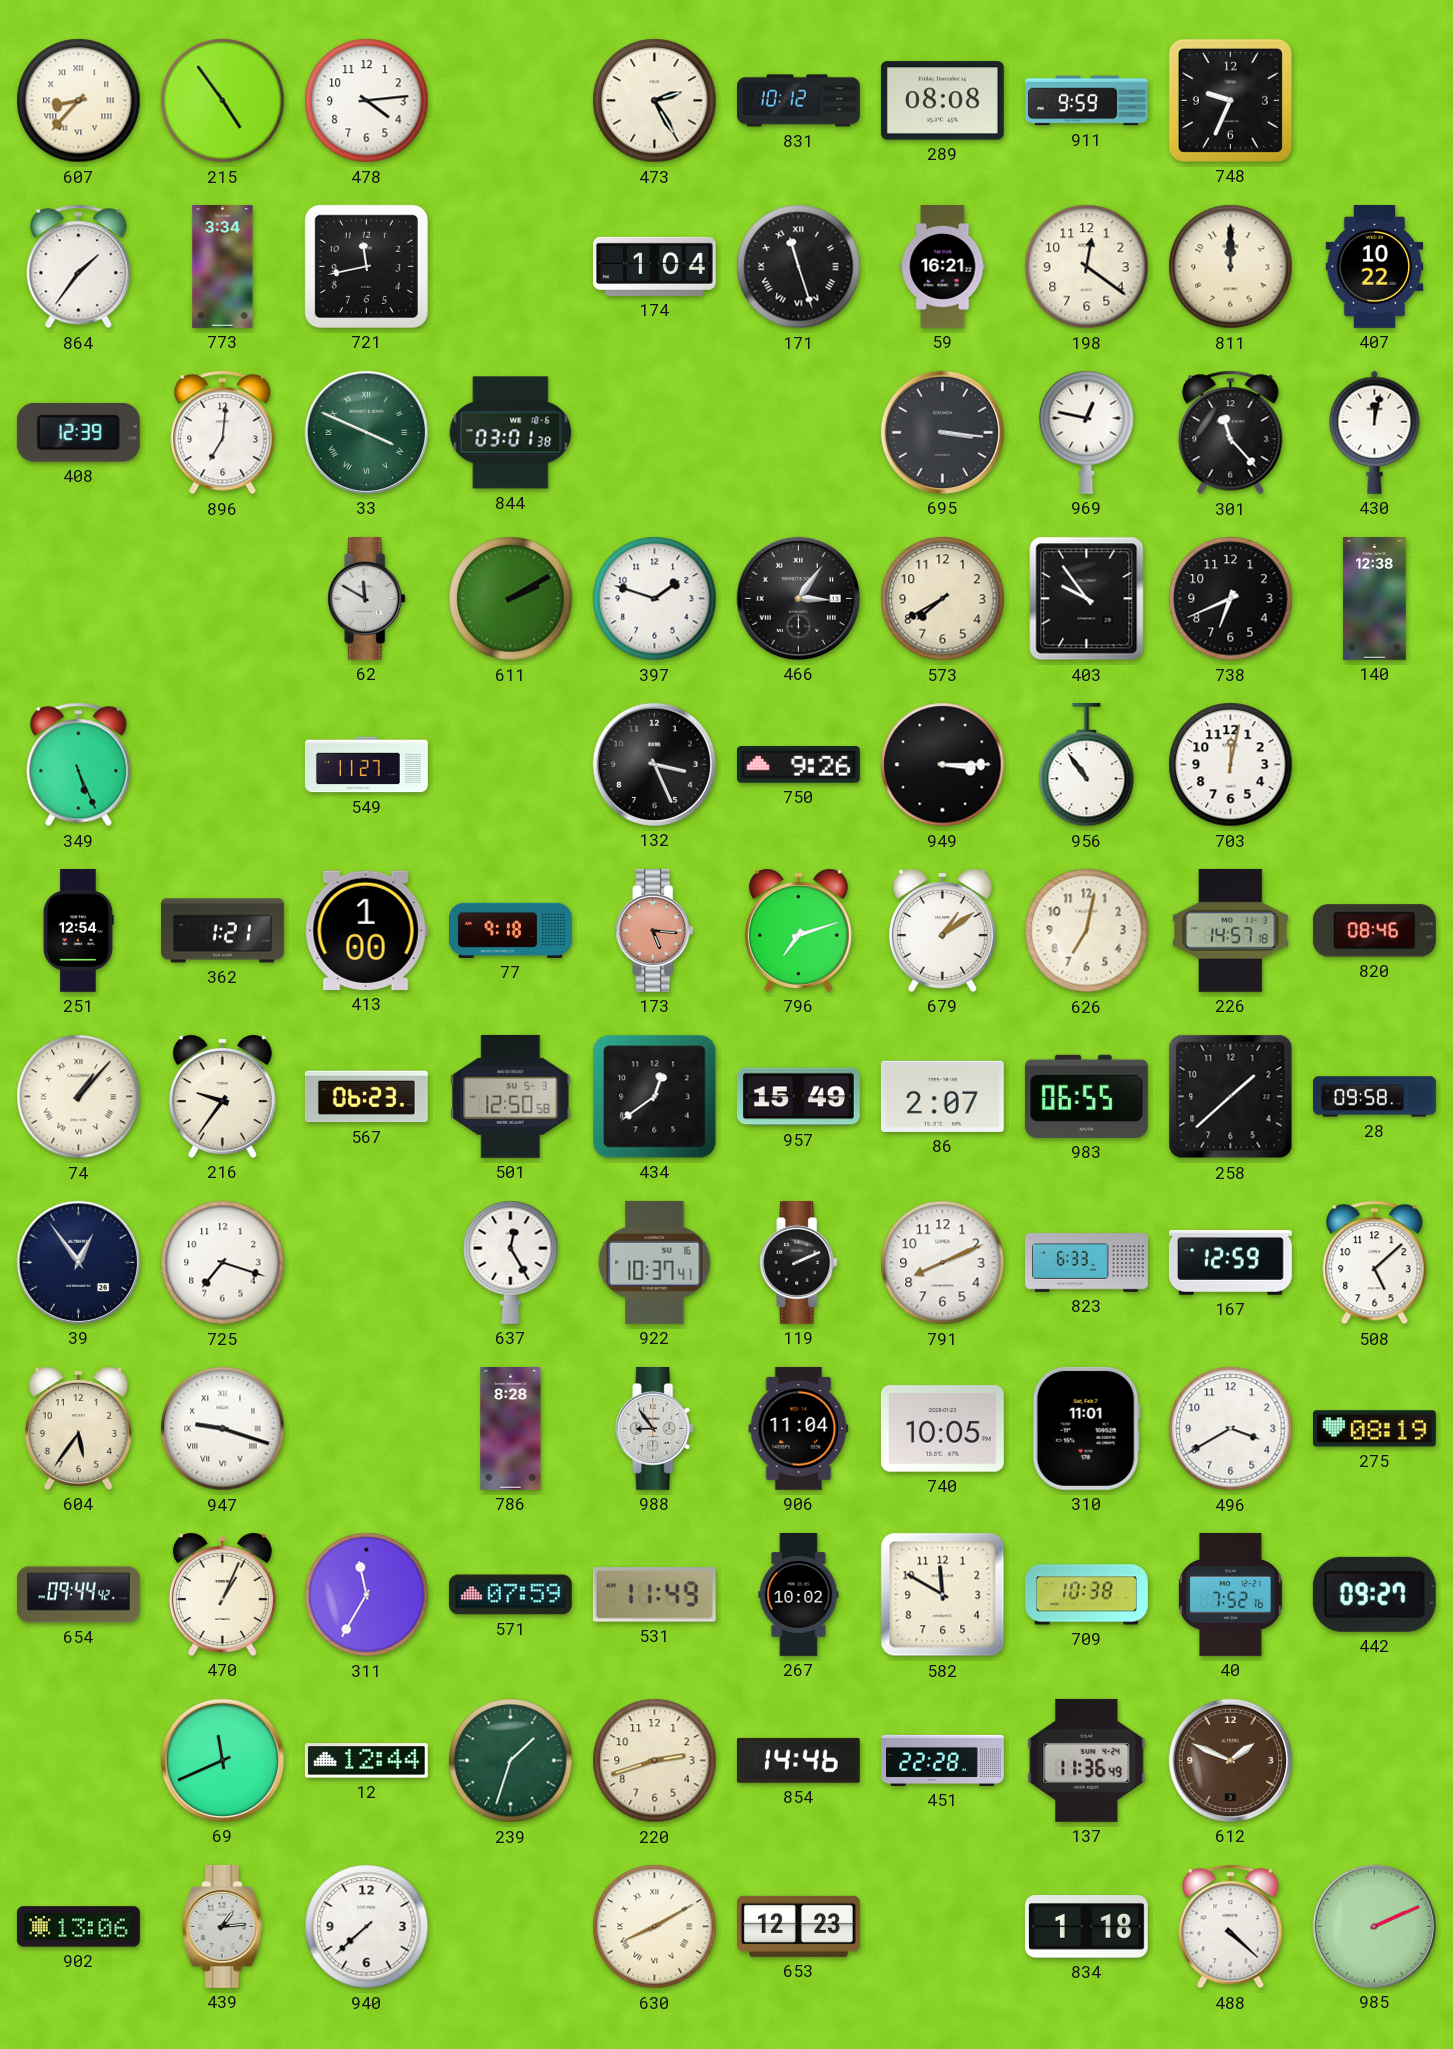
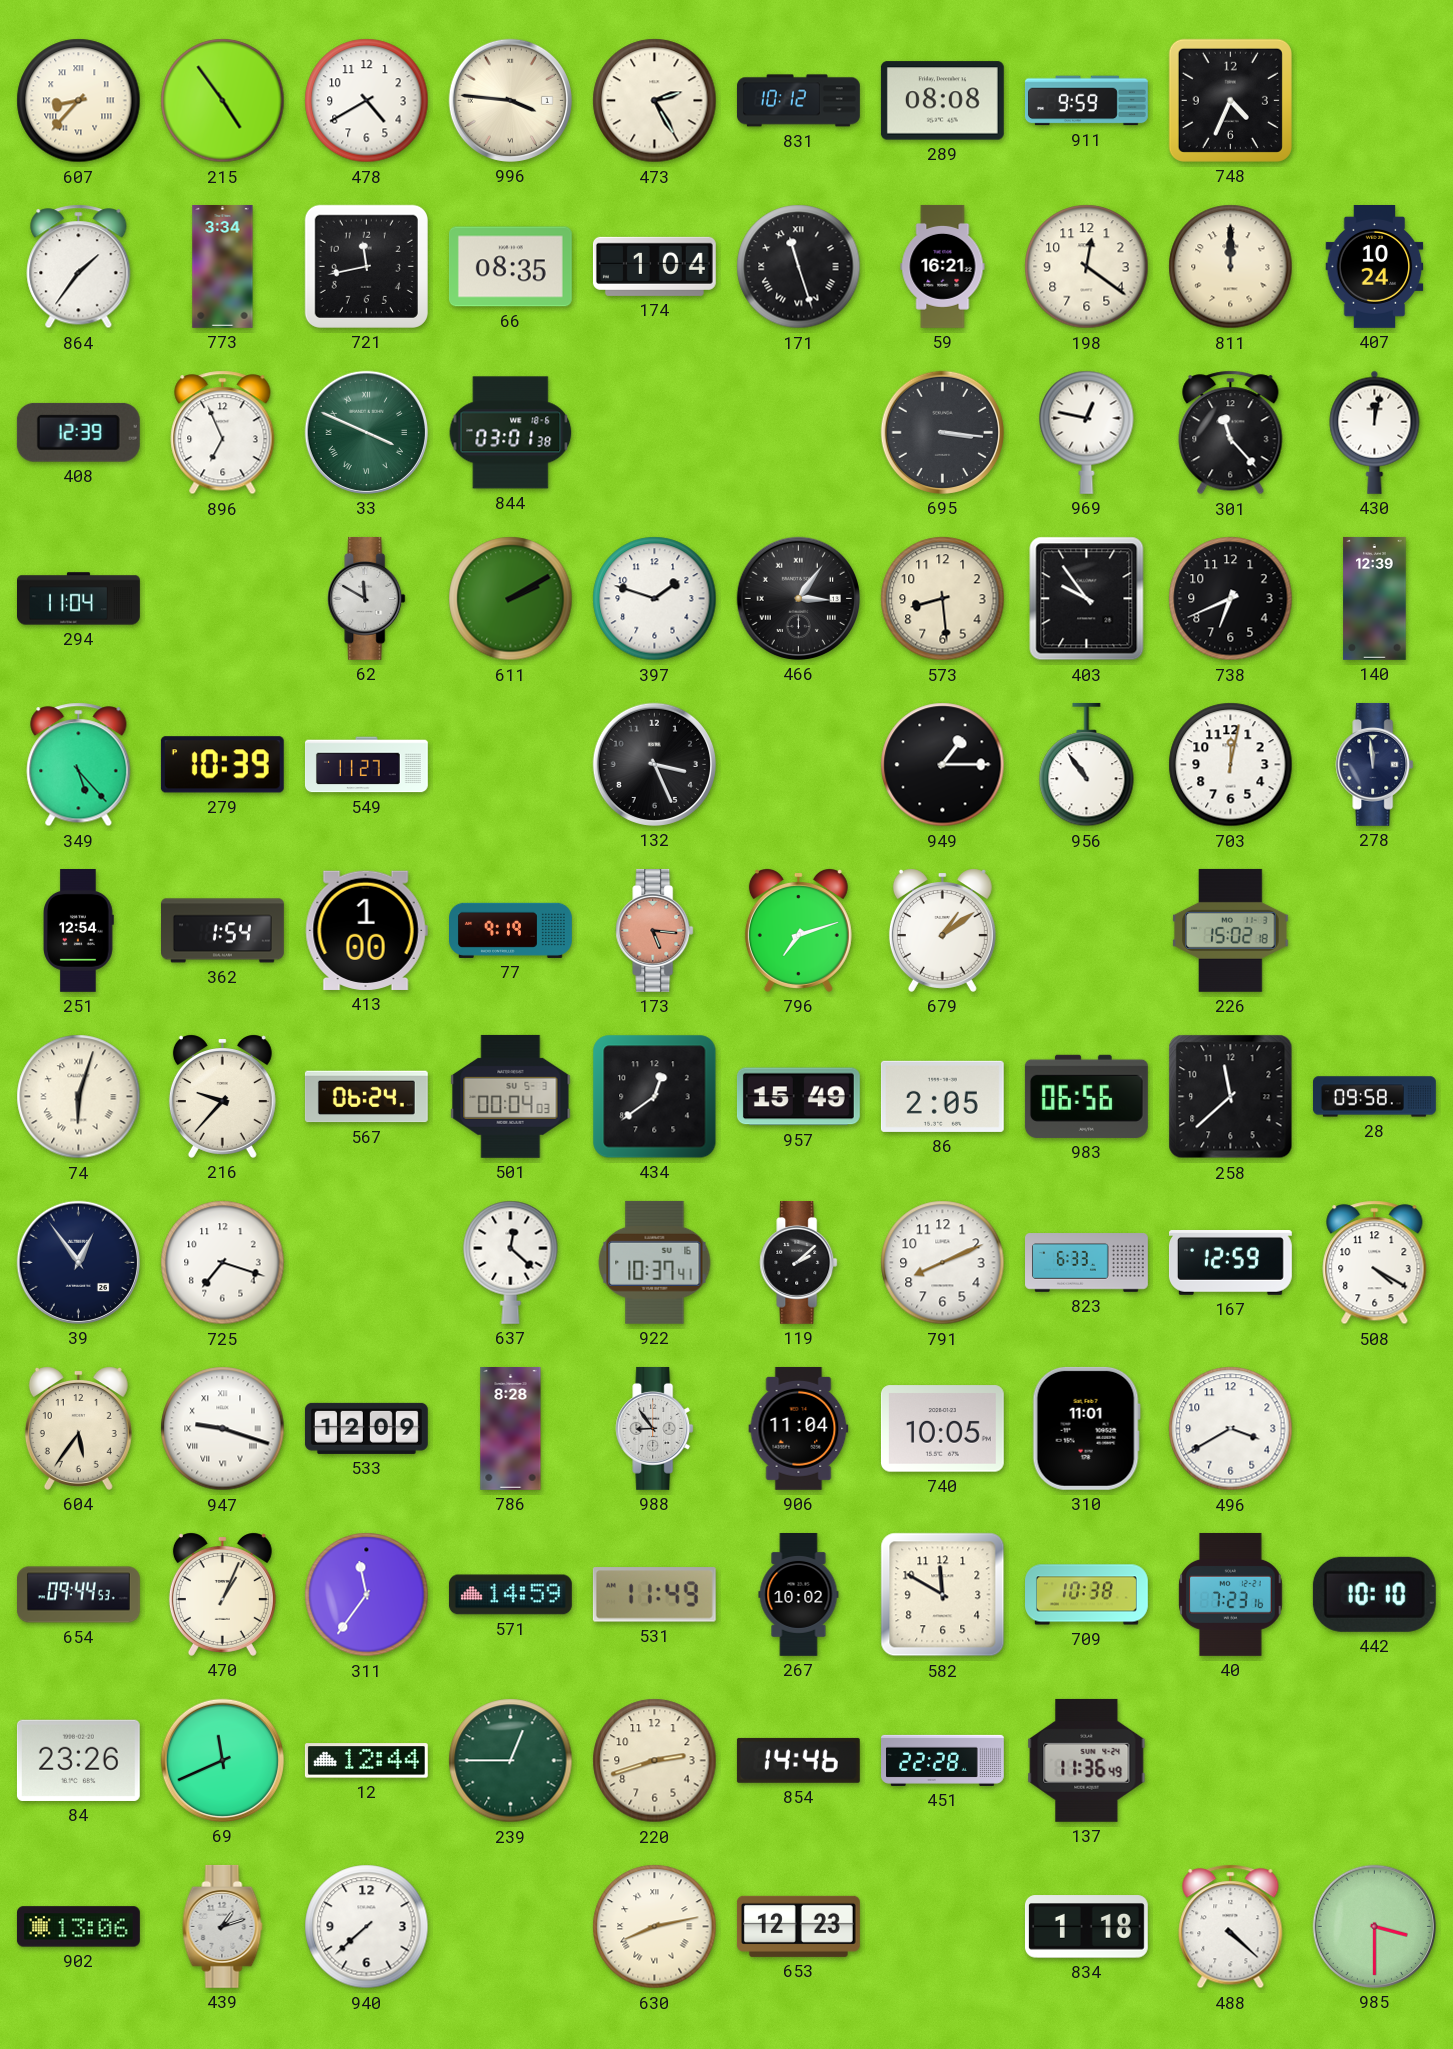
478: 4:14 -> 4:40
996: none -> 3:46
748: 9:34 -> 4:34
66: none -> 08:35
407: 10:22 -> 10:24
896: 7:01 -> 6:56
294: none -> 11:04
573: 7:40 -> 8:29
140: 12:38 -> 12:39
349: 5:26 -> 5:23
279: none -> 10:39
750: 9:26 -> none
949: 3:15 -> 1:15
278: none -> 11:59
362: 1:21 -> 1:54
77: 9:18 -> 9:19
626: 7:02 -> none
226: 14:57 -> 15:02
820: 08:46 -> none
74: 1:07 -> 6:03
216: 9:36 -> 9:37
567: 06:23 -> 06:24
501: 12:50 -> 00:04
86: 2:07 -> 2:05
983: 06:55 -> 06:56
258: 1:38 -> 11:38
637: 12:25 -> 12:22
119: 2:11 -> 2:08
508: 5:08 -> 4:20
533: none -> 12:09
275: 08:19 -> none
654: 09:44:42 -> 09:44:53
311: 11:35 -> 11:36
571: 07:59 -> 14:59
40: 7:52 -> 7:23
442: 09:27 -> 10:10
84: none -> 23:26
239: 1:33 -> 12:45
612: 1:49 -> none
439: 1:14 -> 1:12
630: 8:10 -> 8:13
985: 2:11 -> 3:30
